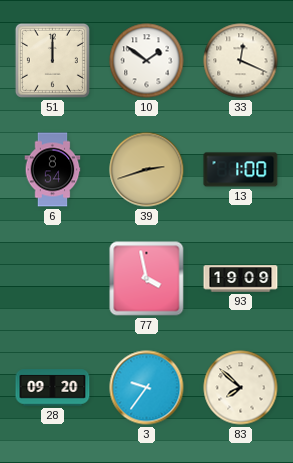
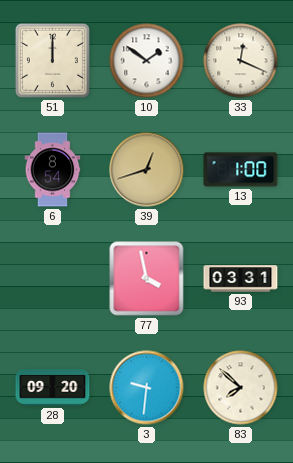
39: 2:42 -> 12:42
93: 19:09 -> 03:31
3: 9:36 -> 9:31
